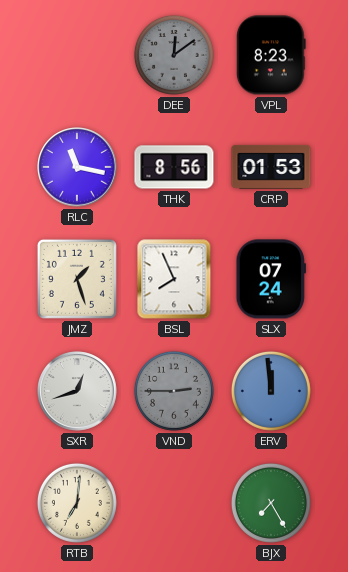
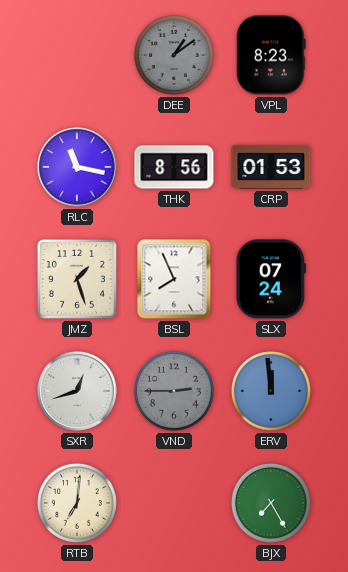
DEE: 12:09 -> 1:09
